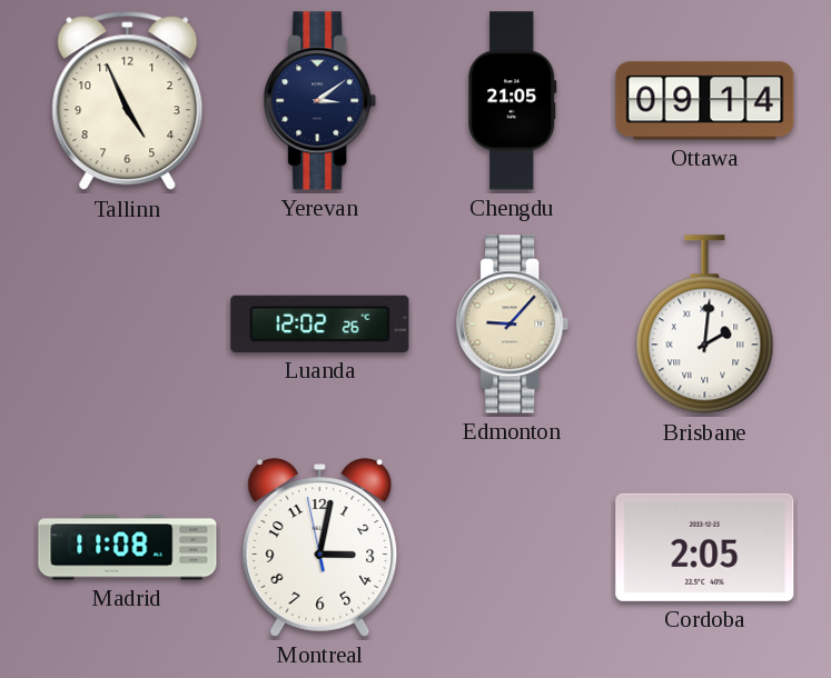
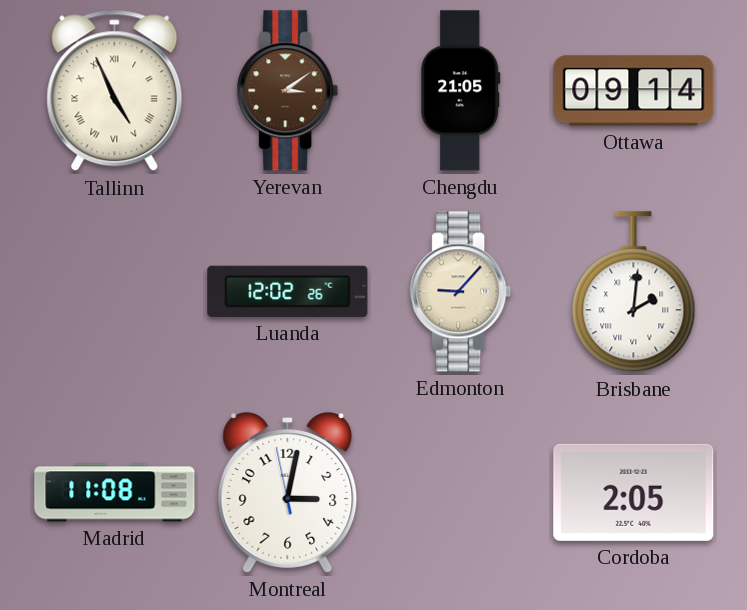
Tallinn numerals: Arabic -> Roman
Yerevan dial: navy -> brown
